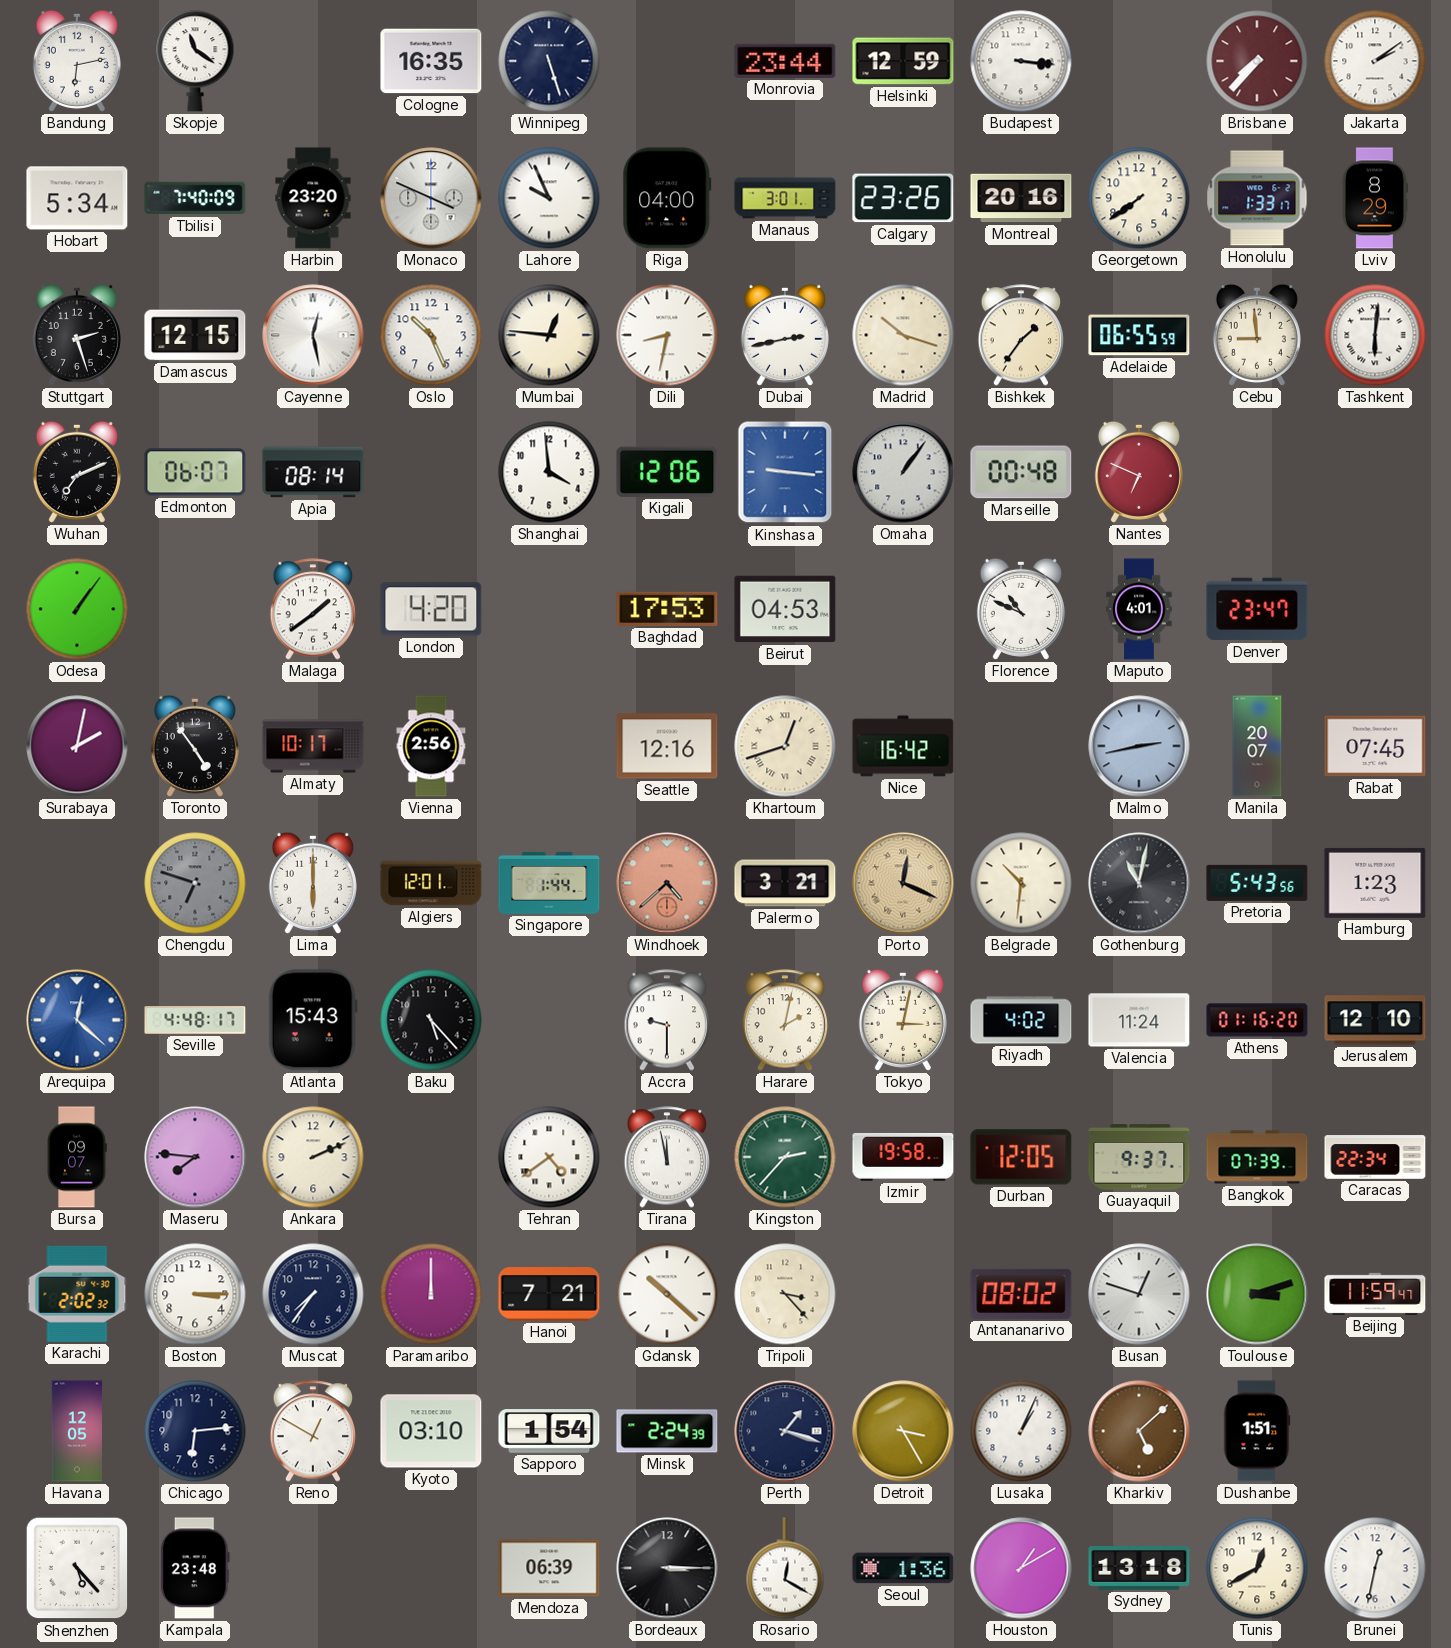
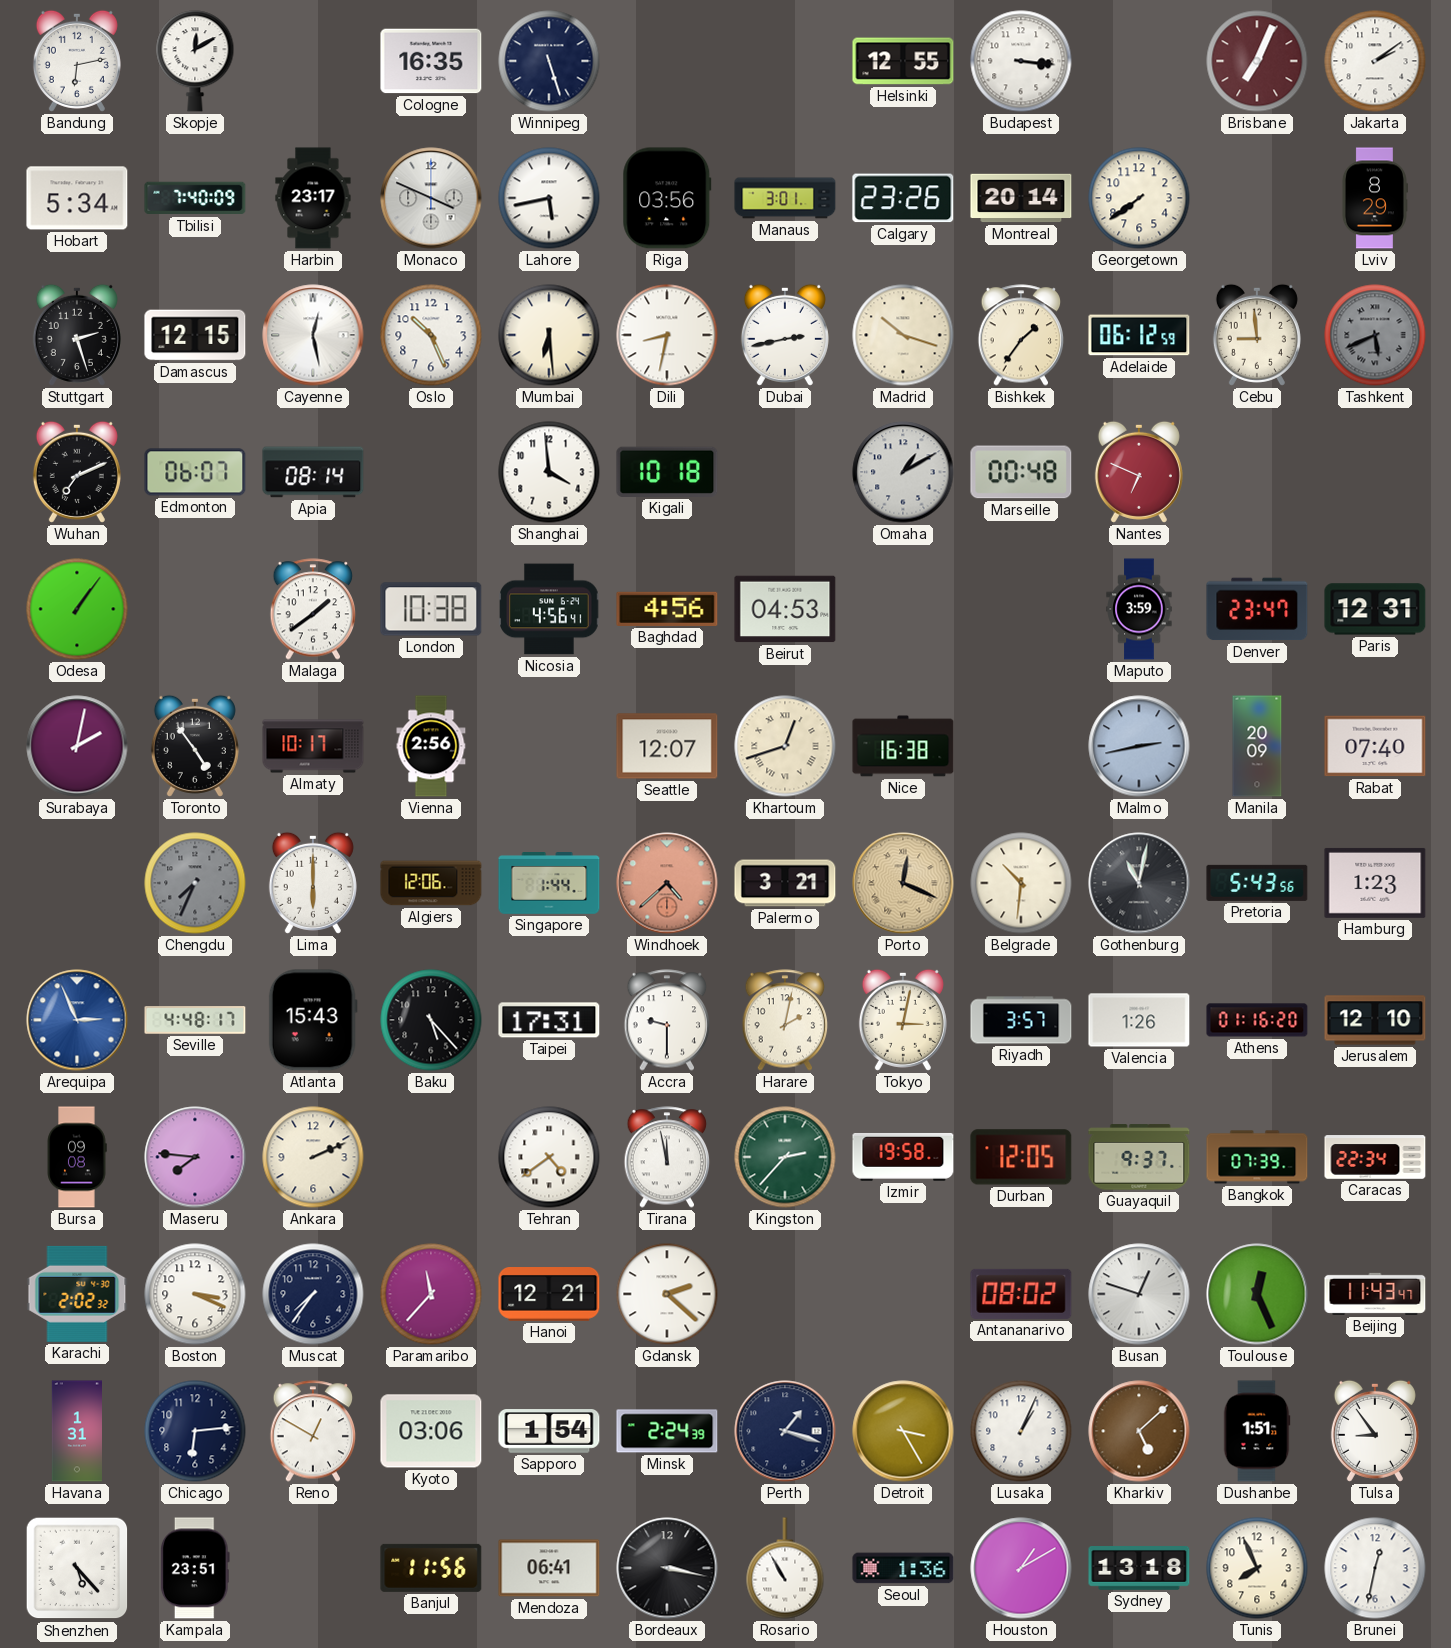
Skopje: 11:21 -> 12:10
Monrovia: 23:44 -> none
Helsinki: 12:59 -> 12:55
Brisbane: 7:37 -> 7:04
Harbin: 23:20 -> 23:17
Lahore: 9:56 -> 5:43
Riga: 04:00 -> 03:56
Montreal: 20:16 -> 20:14
Honolulu: 1:33 -> none
Mumbai: 12:46 -> 6:29
Adelaide: 06:55 -> 06:12
Tashkent: 6:01 -> 5:41
Tashkent dial: white -> grey
Kigali: 12:06 -> 10:18
Kinshasa: 9:16 -> none
Omaha: 1:06 -> 1:10
London: 4:20 -> 10:38
Nicosia: none -> 4:56
Baghdad: 17:53 -> 4:56
Florence: 10:49 -> none
Maputo: 4:01 -> 3:59
Paris: none -> 12:31
Seattle: 12:16 -> 12:07
Nice: 16:42 -> 16:38
Manila: 20:07 -> 20:09
Rabat: 07:45 -> 07:40
Chengdu: 6:48 -> 7:34
Algiers: 12:01 -> 12:06
Arequipa: 12:22 -> 2:56
Taipei: none -> 17:31
Riyadh: 4:02 -> 3:57
Valencia: 11:24 -> 1:26
Bursa: 09:07 -> 09:08
Boston: 3:15 -> 3:19
Paramaribo: 12:00 -> 11:37
Hanoi: 7:21 -> 12:21
Gdansk: 10:22 -> 2:22
Tripoli: 3:23 -> none
Toulouse: 3:12 -> 12:26
Beijing: 11:59 -> 11:43
Havana: 12:05 -> 1:31
Kyoto: 03:10 -> 03:06
Tulsa: none -> 8:54
Kampala: 23:48 -> 23:51
Banjul: none -> 11:56
Mendoza: 06:39 -> 06:41
Bordeaux: 3:15 -> 3:17
Rosario: 12:20 -> 10:55
Tunis: 12:40 -> 7:56
